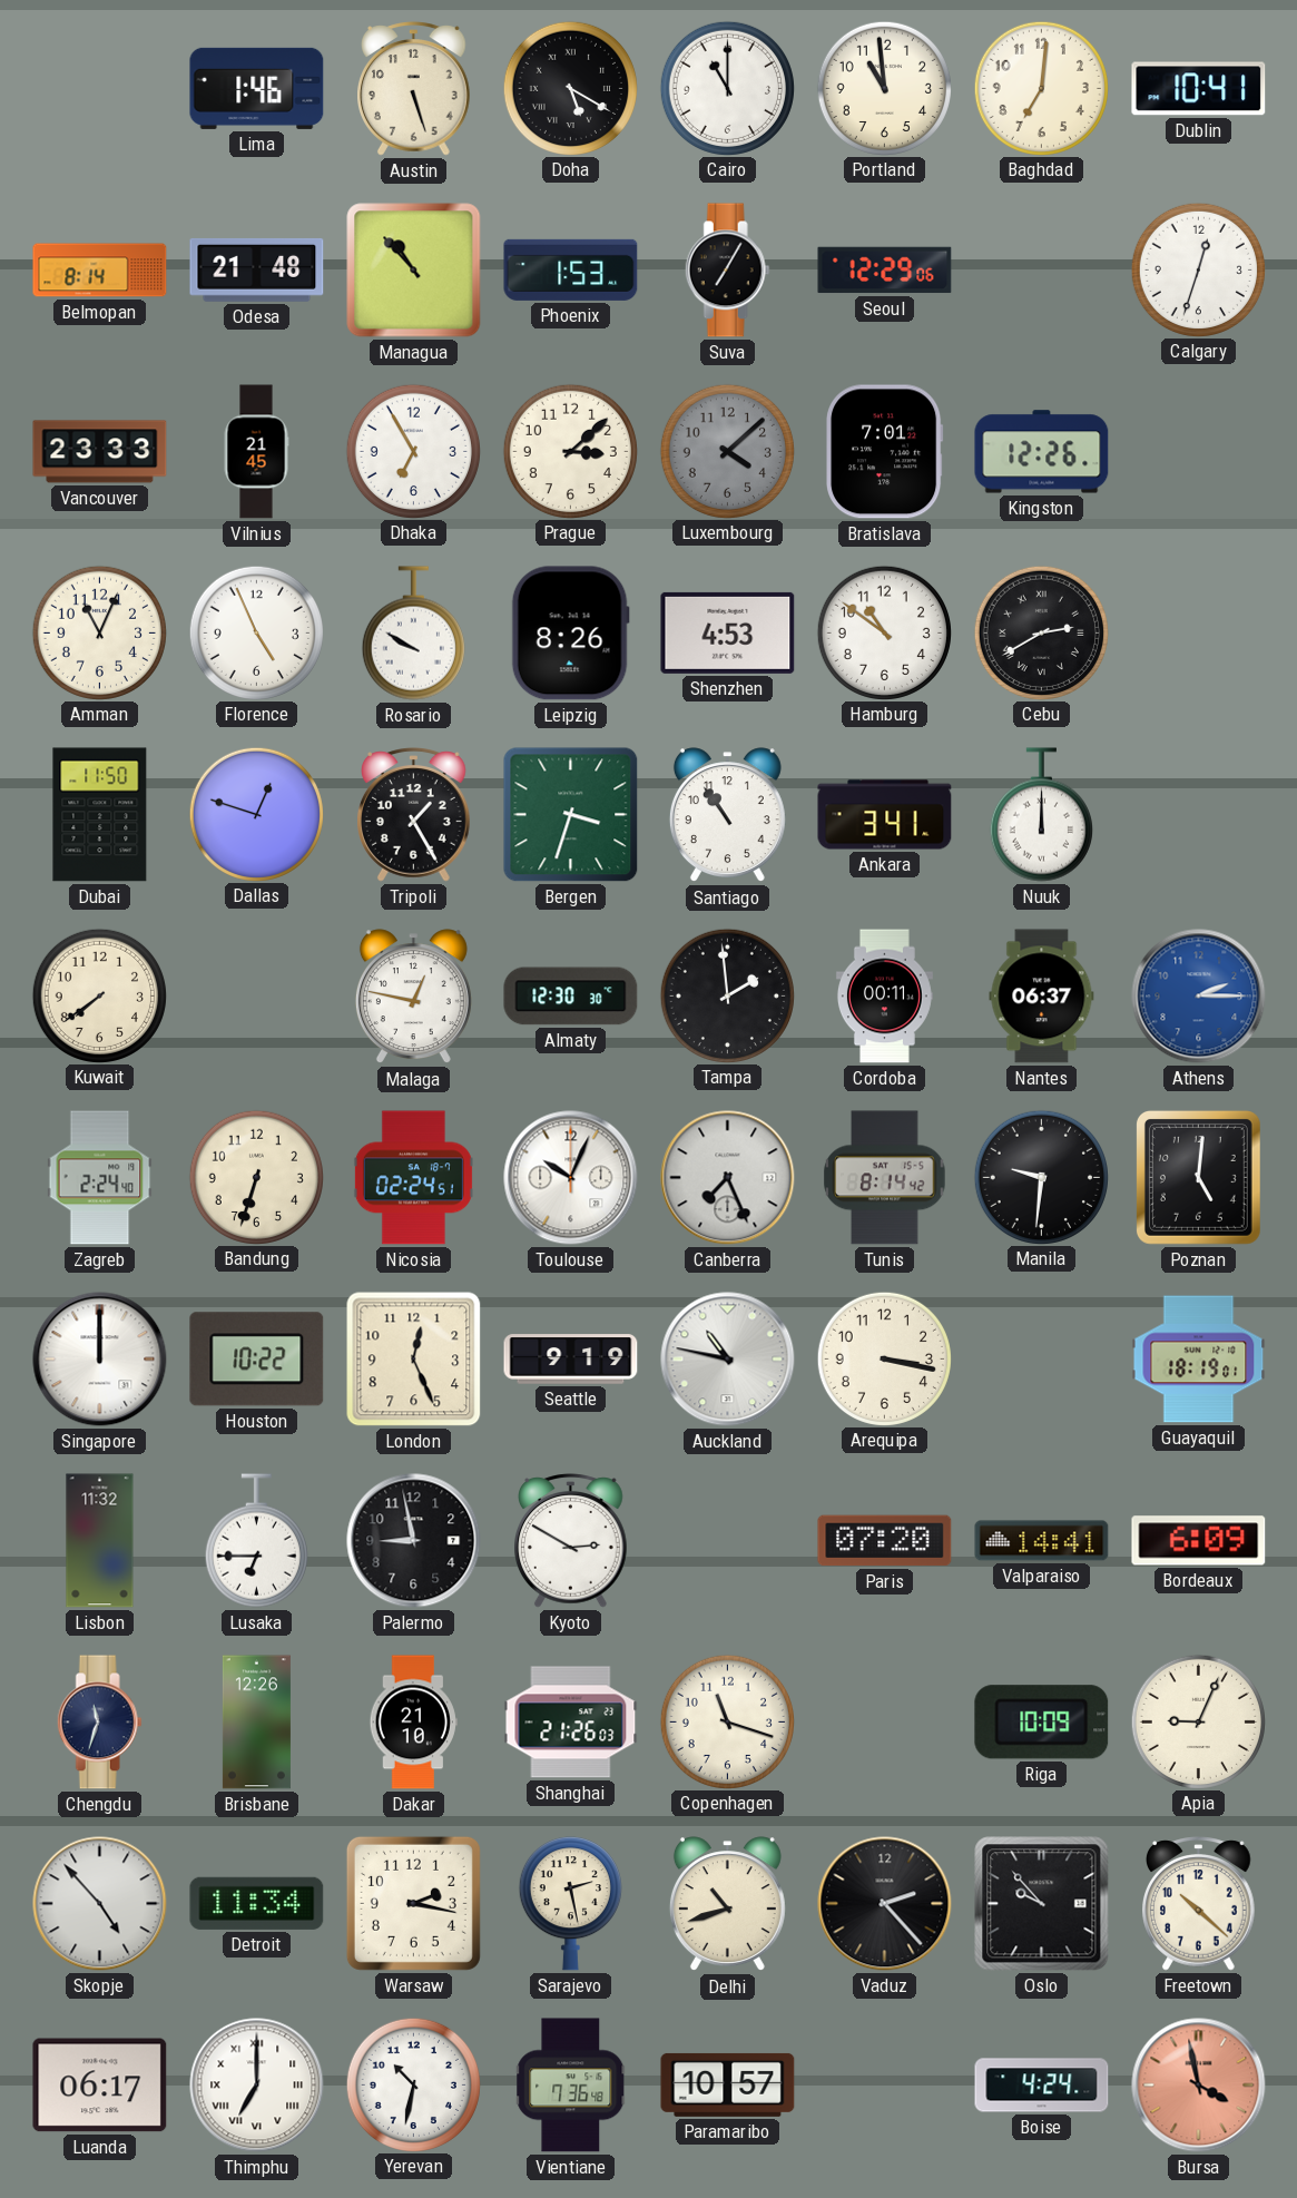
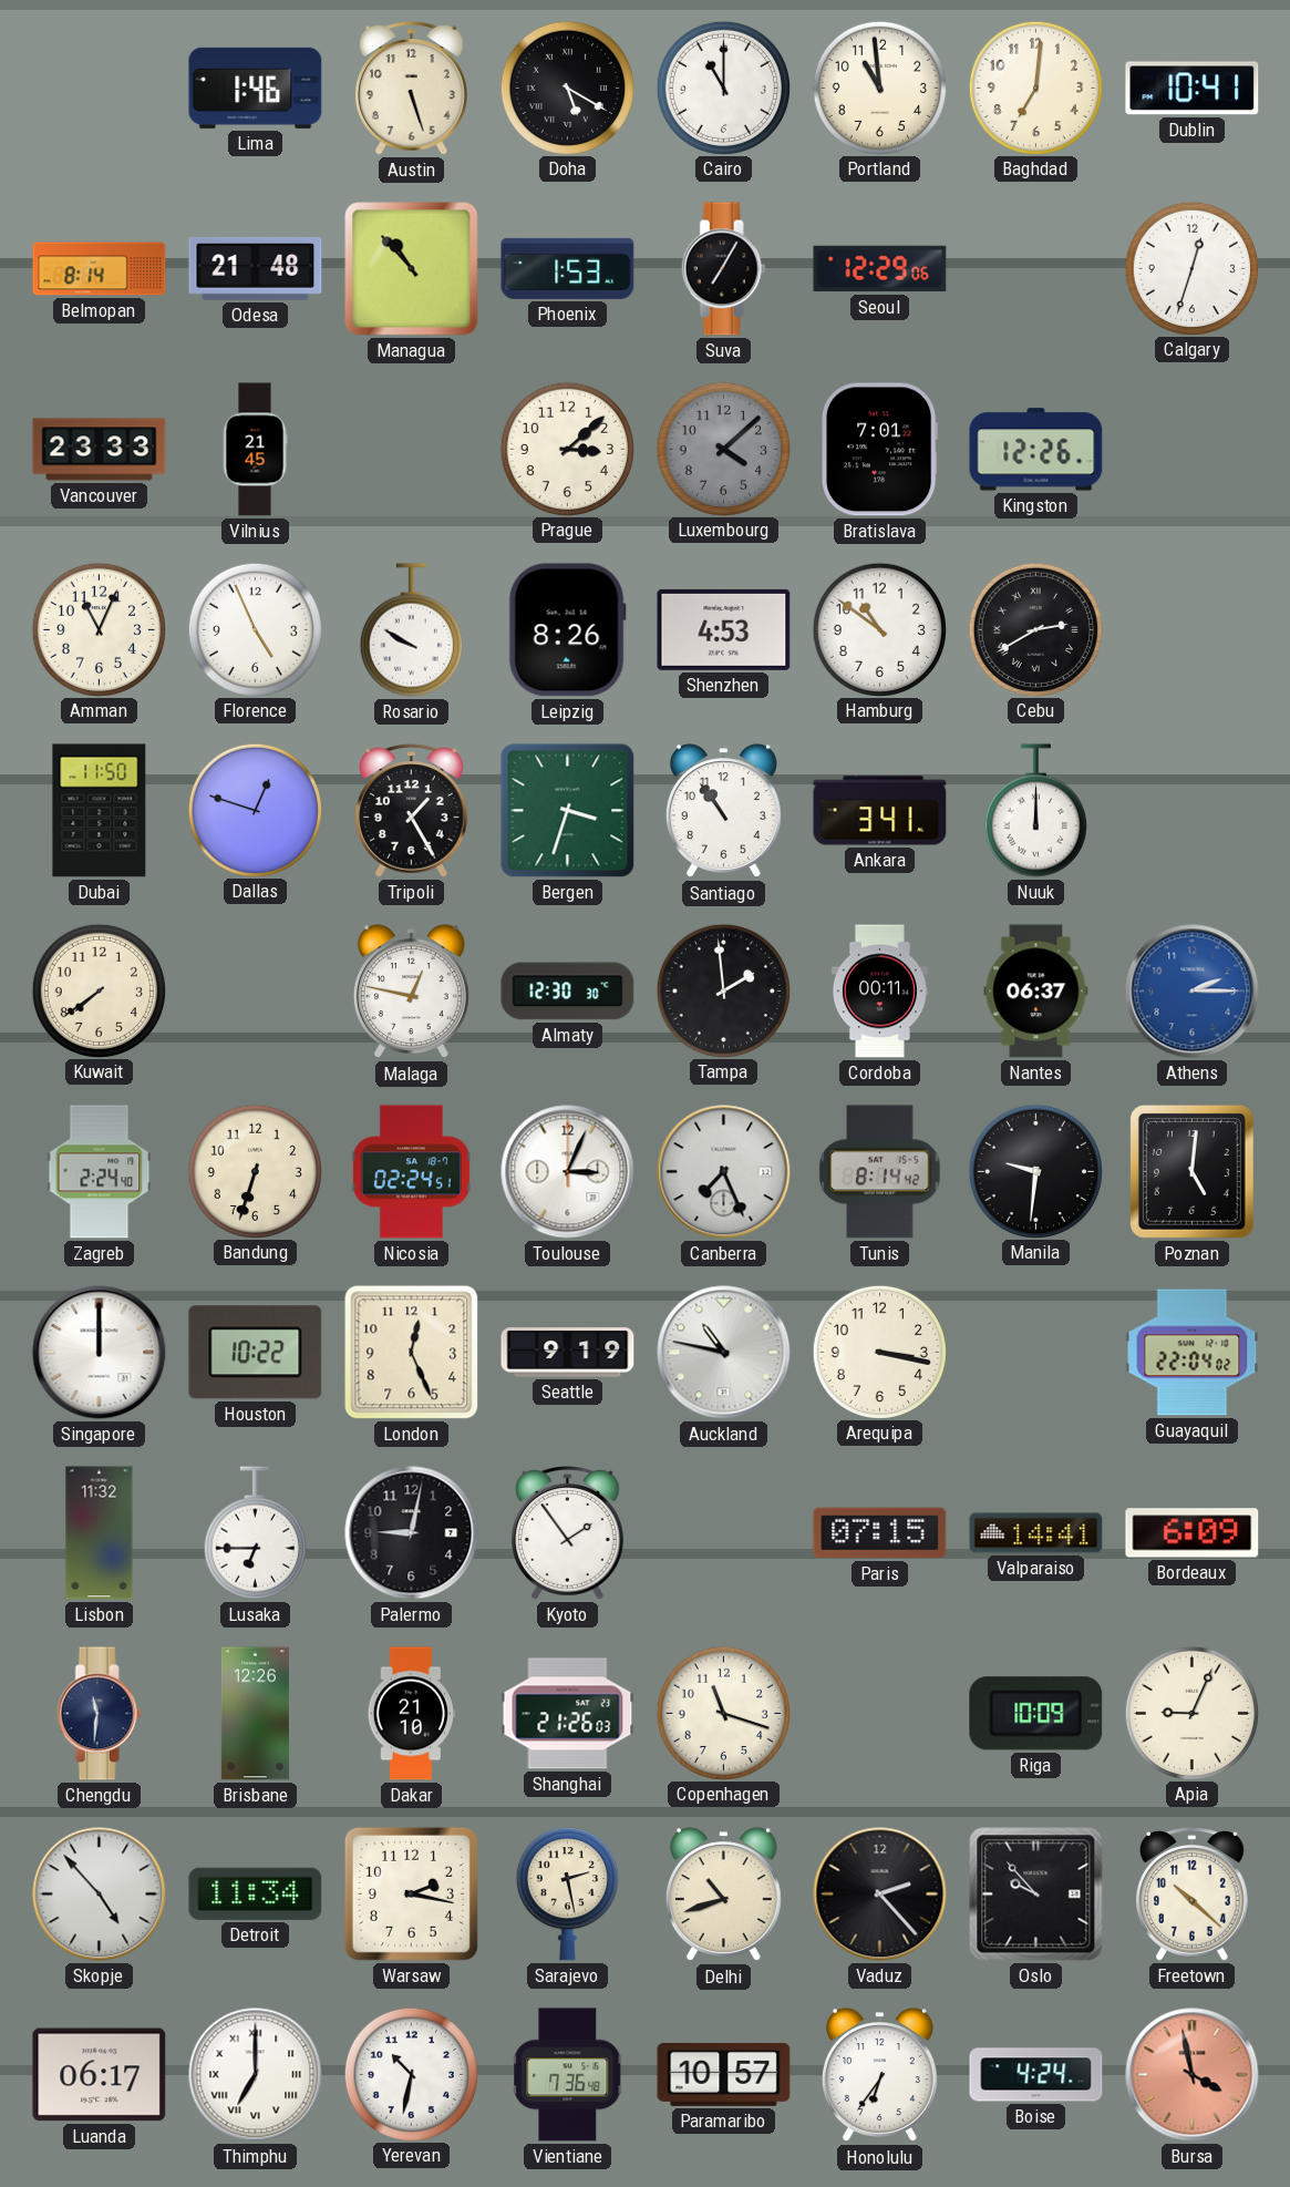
Dhaka: 6:55 -> none
Toulouse: 10:04 -> 3:04
Guayaquil: 18:19 -> 22:04
Palermo: 8:58 -> 9:02
Kyoto: 2:50 -> 1:54
Paris: 07:20 -> 07:15
Chengdu: 11:33 -> 11:31
Honolulu: none -> 6:36
